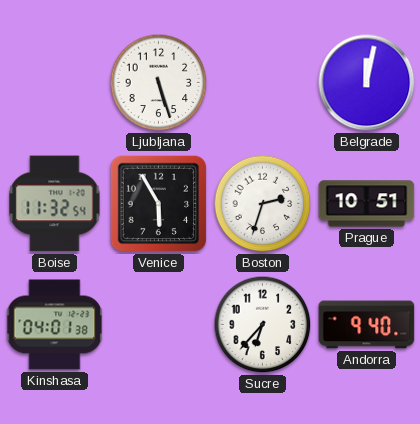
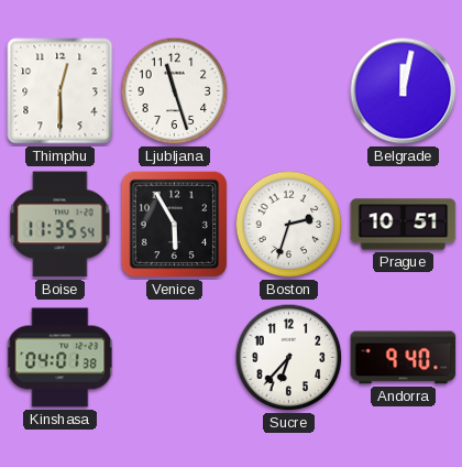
Thimphu: none -> 12:30
Ljubljana: 5:27 -> 11:27
Boise: 11:32 -> 11:35
